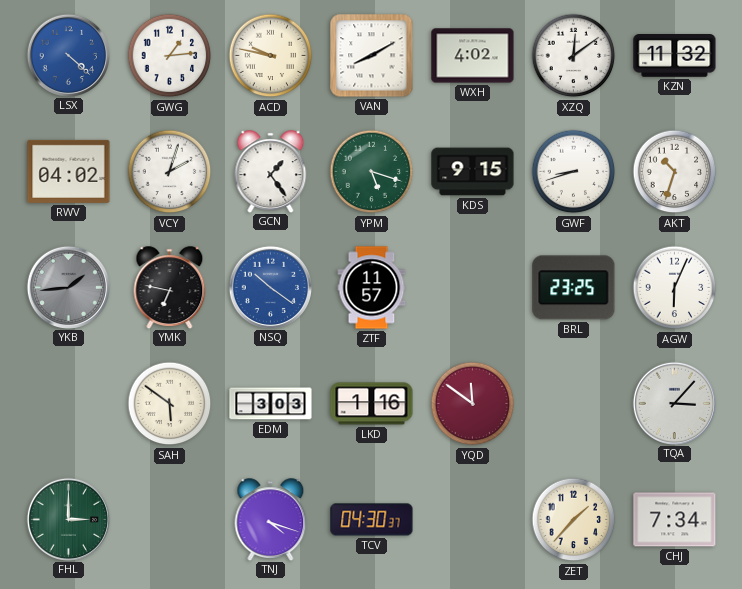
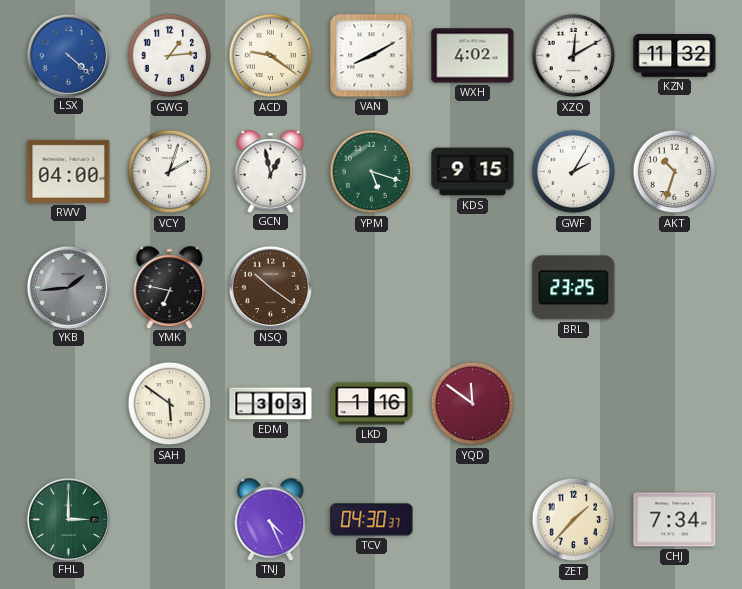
ACD: 9:47 -> 9:21
XZQ: 12:09 -> 12:10
RWV: 04:02 -> 04:00
GCN: 1:24 -> 12:58
GWF: 8:42 -> 2:05
NSQ dial: blue -> brown
ZTF: 11:57 -> none
AGW: 6:04 -> none
TQA: 3:07 -> none
TNJ: 4:18 -> 4:26
